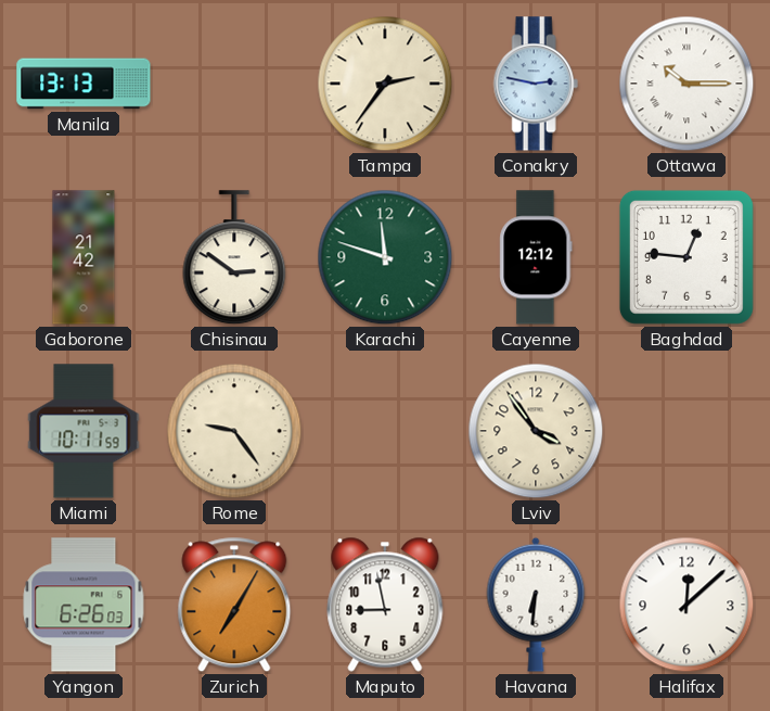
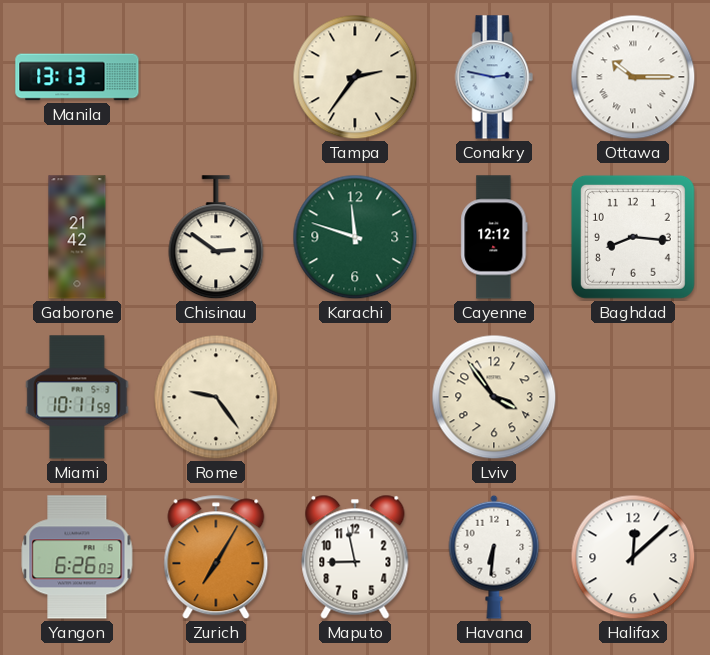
Baghdad: 12:46 -> 8:16
